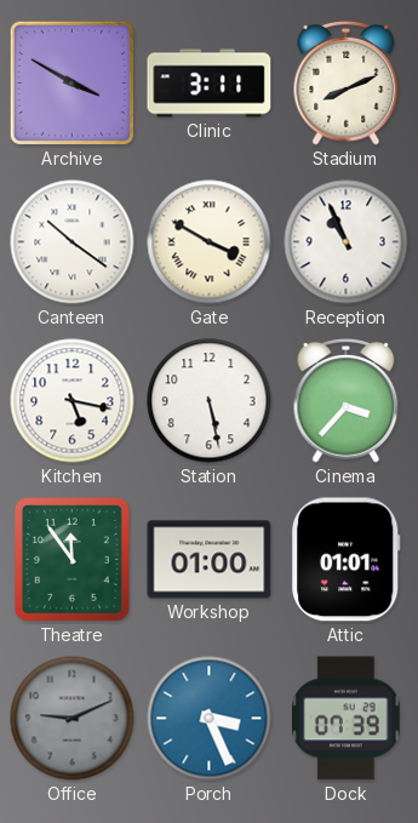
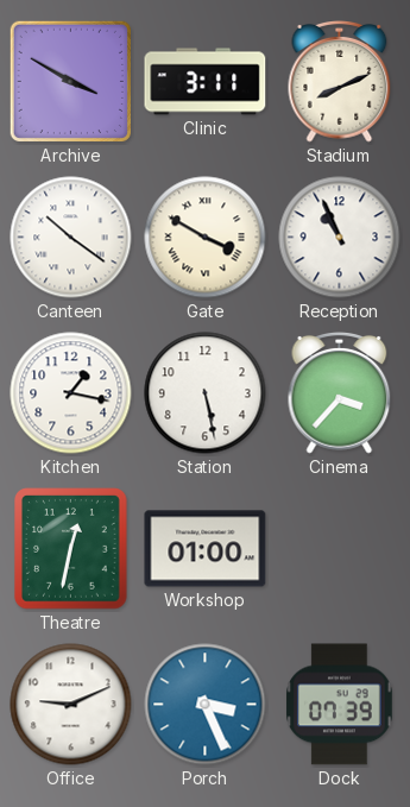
Kitchen: 5:17 -> 1:17
Theatre: 11:54 -> 12:32
Attic: 01:01 -> none
Office dial: grey -> white
